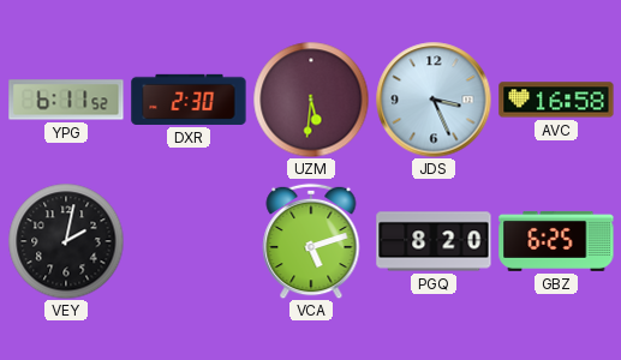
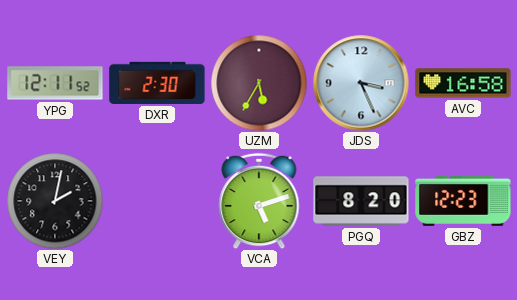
YPG: 6:11 -> 12:11
UZM: 5:31 -> 5:35
GBZ: 6:25 -> 12:23
